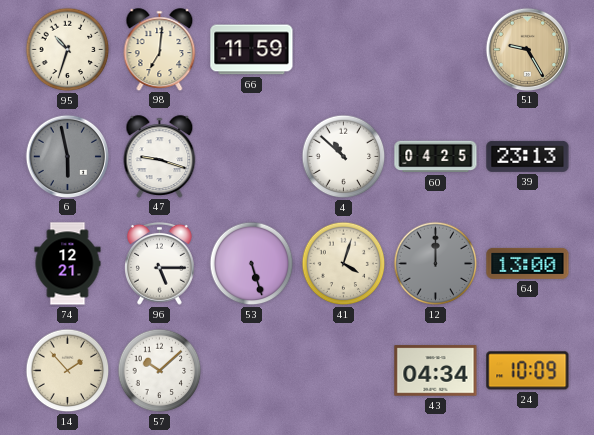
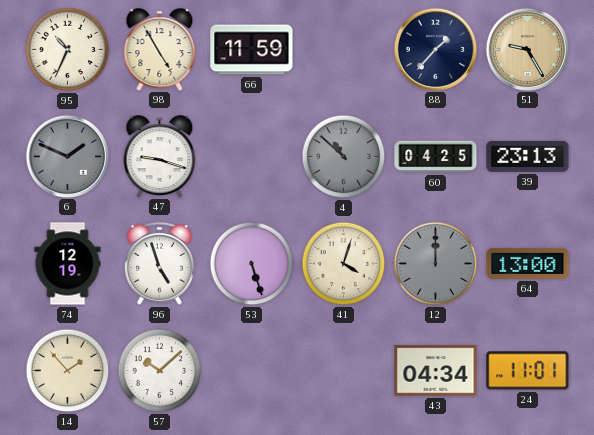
95: 10:33 -> 10:34
98: 7:01 -> 4:55
88: none -> 1:37
6: 5:58 -> 1:49
4 dial: white -> grey
74: 12:21 -> 12:19
96: 5:15 -> 4:57
24: 10:09 -> 11:01
